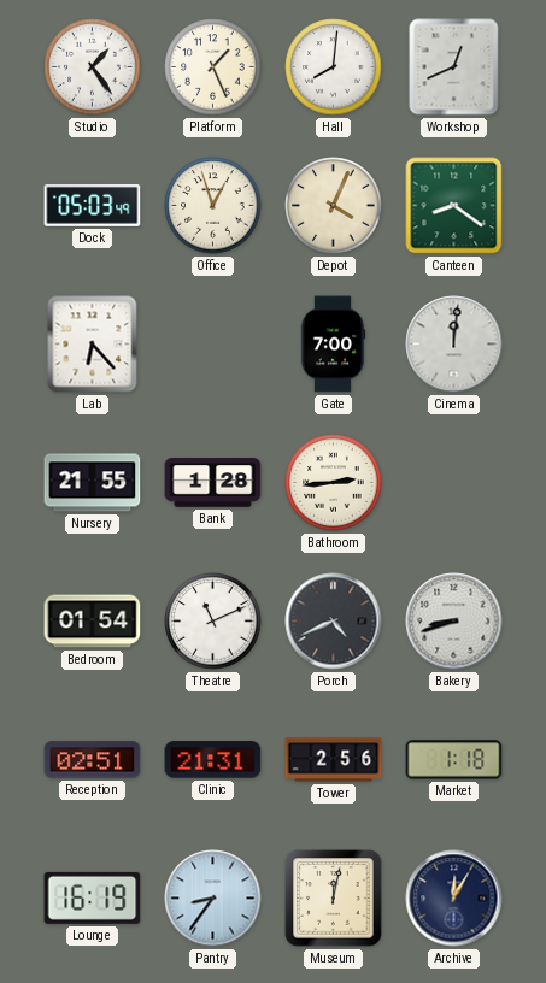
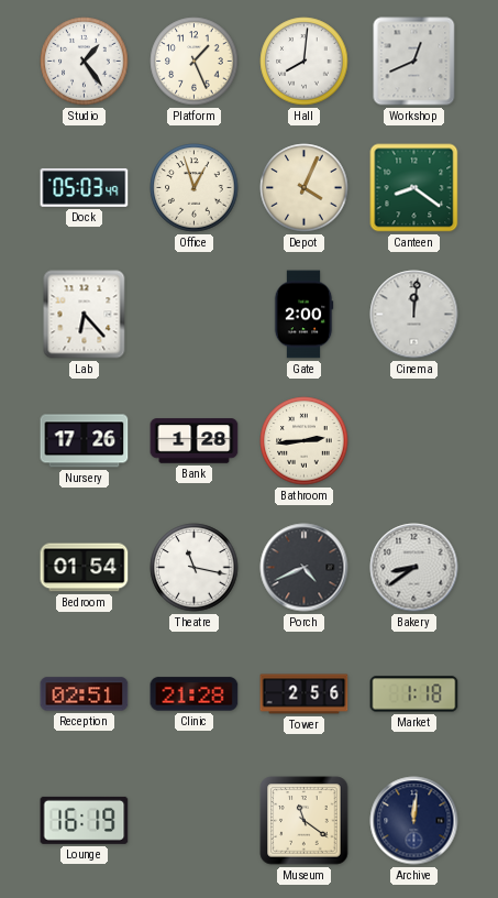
Gate: 7:00 -> 2:00
Nursery: 21:55 -> 17:26
Theatre: 11:11 -> 11:17
Bakery: 8:42 -> 8:39
Clinic: 21:31 -> 21:28
Pantry: 8:36 -> none
Museum: 12:02 -> 11:21
Archive: 12:05 -> 12:01
